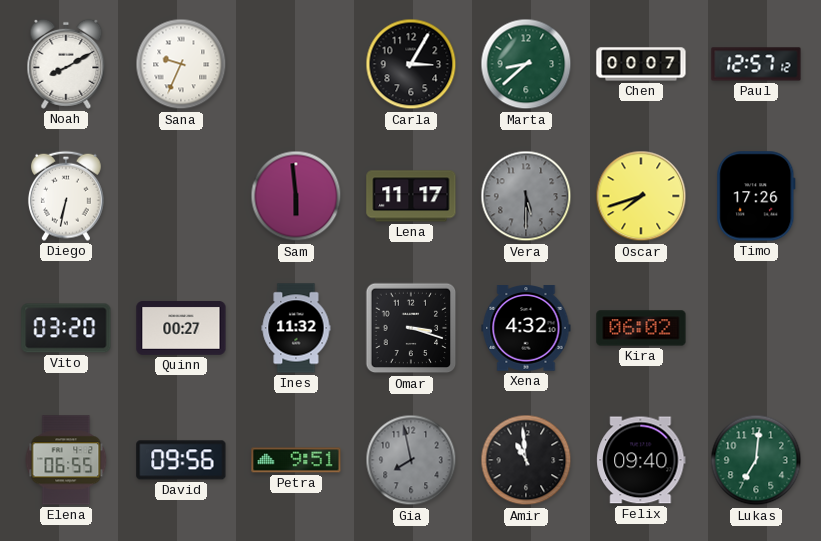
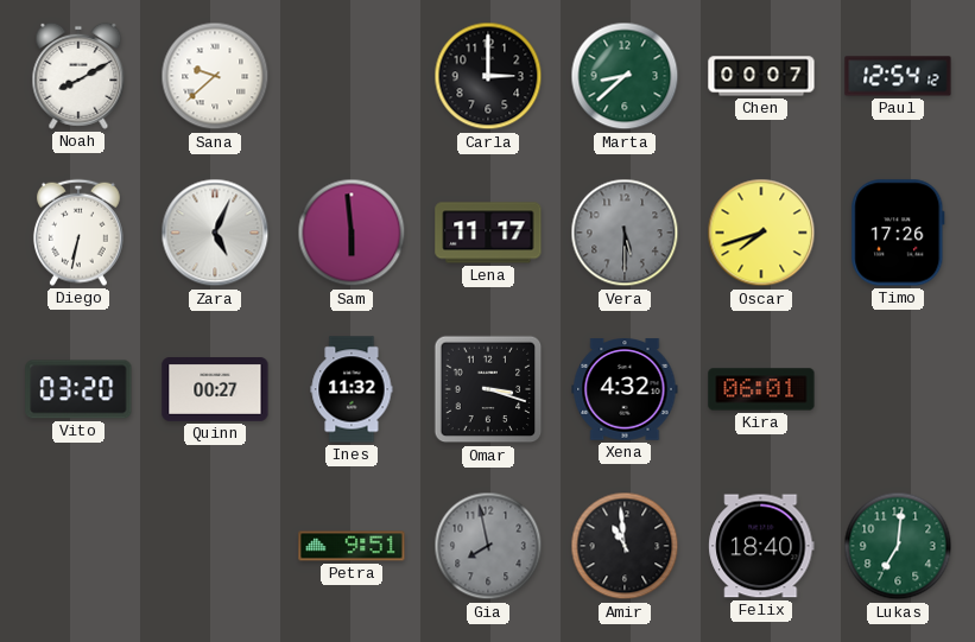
Sana: 9:34 -> 9:38
Carla: 3:05 -> 3:00
Paul: 12:57 -> 12:54
Zara: none -> 5:04
Kira: 06:02 -> 06:01
Elena: 06:55 -> none
David: 09:56 -> none
Felix: 09:40 -> 18:40
